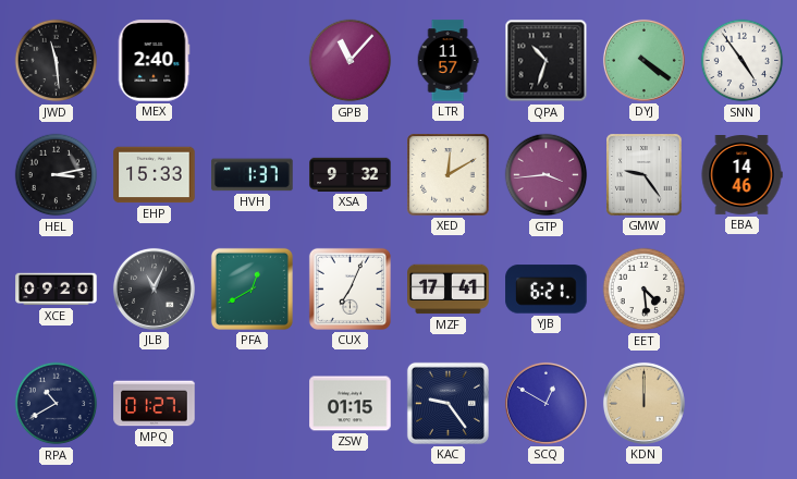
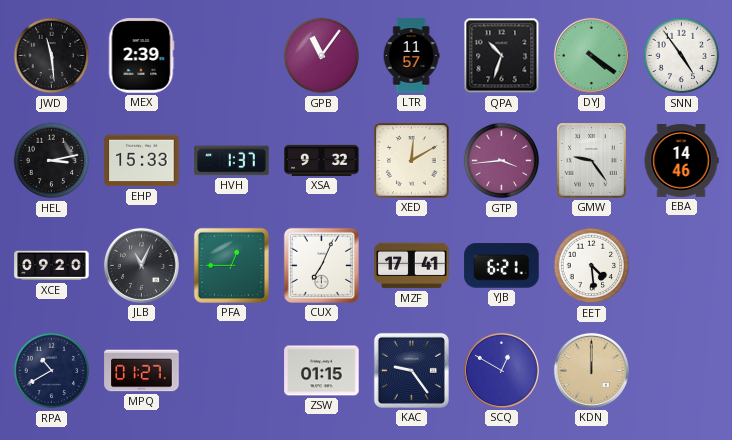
MEX: 2:40 -> 2:39
GPB: 11:07 -> 11:06
PFA: 12:40 -> 12:45
